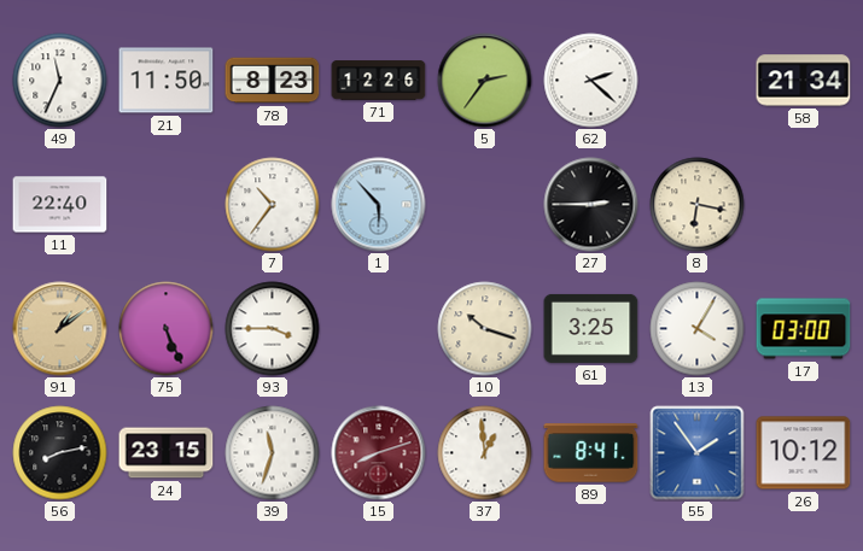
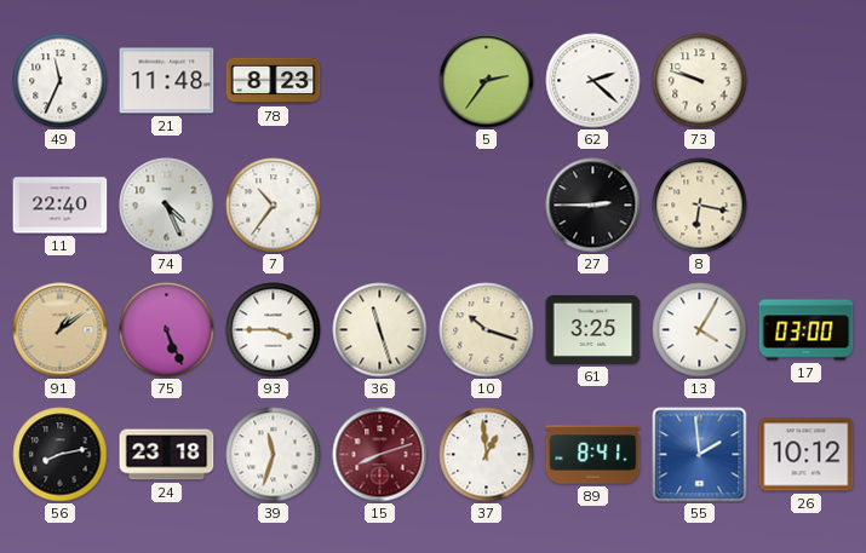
21: 11:50 -> 11:48
71: 12:26 -> none
73: none -> 9:48
58: 21:34 -> none
74: none -> 4:26
1: 5:53 -> none
36: none -> 11:27
24: 23:15 -> 23:18
55: 1:54 -> 1:59
